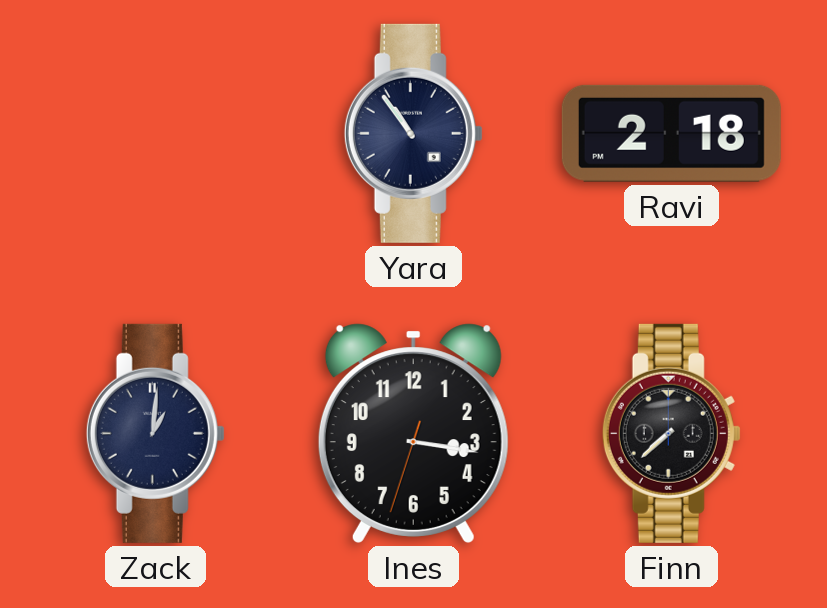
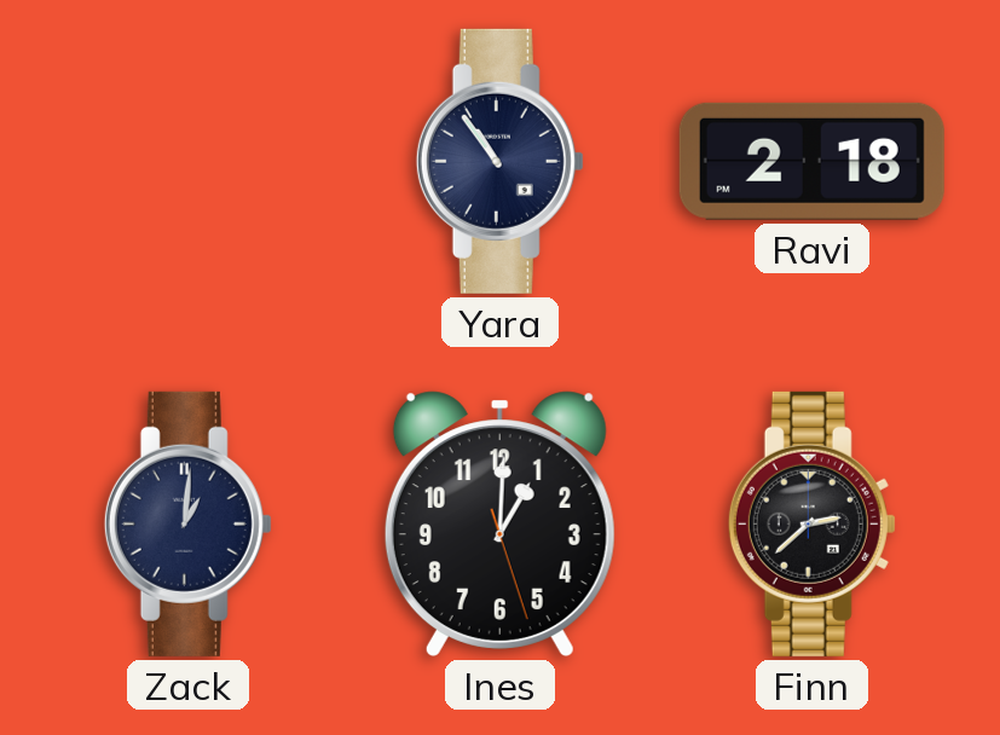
Ines: 3:16 -> 1:00
Finn: 7:38 -> 2:38
